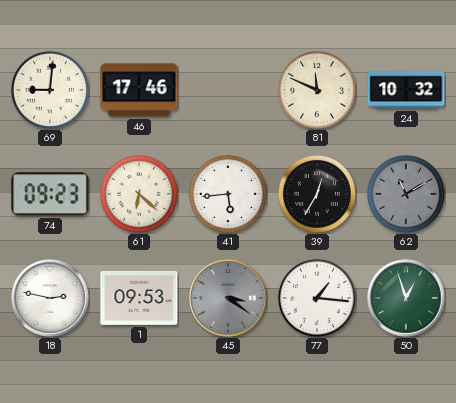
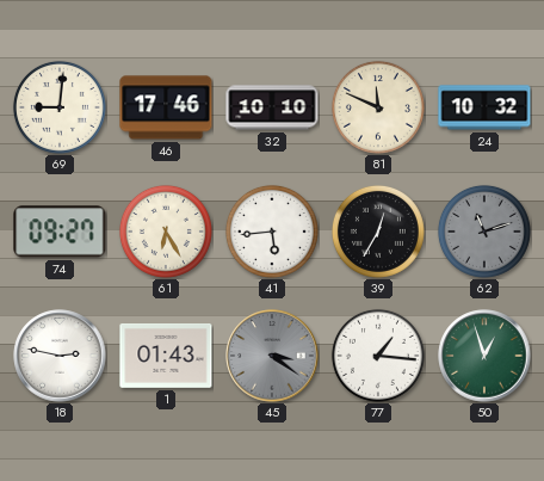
32: none -> 10:10
74: 09:23 -> 09:27
61: 6:22 -> 6:25
62: 11:10 -> 11:12
1: 09:53 -> 01:43
